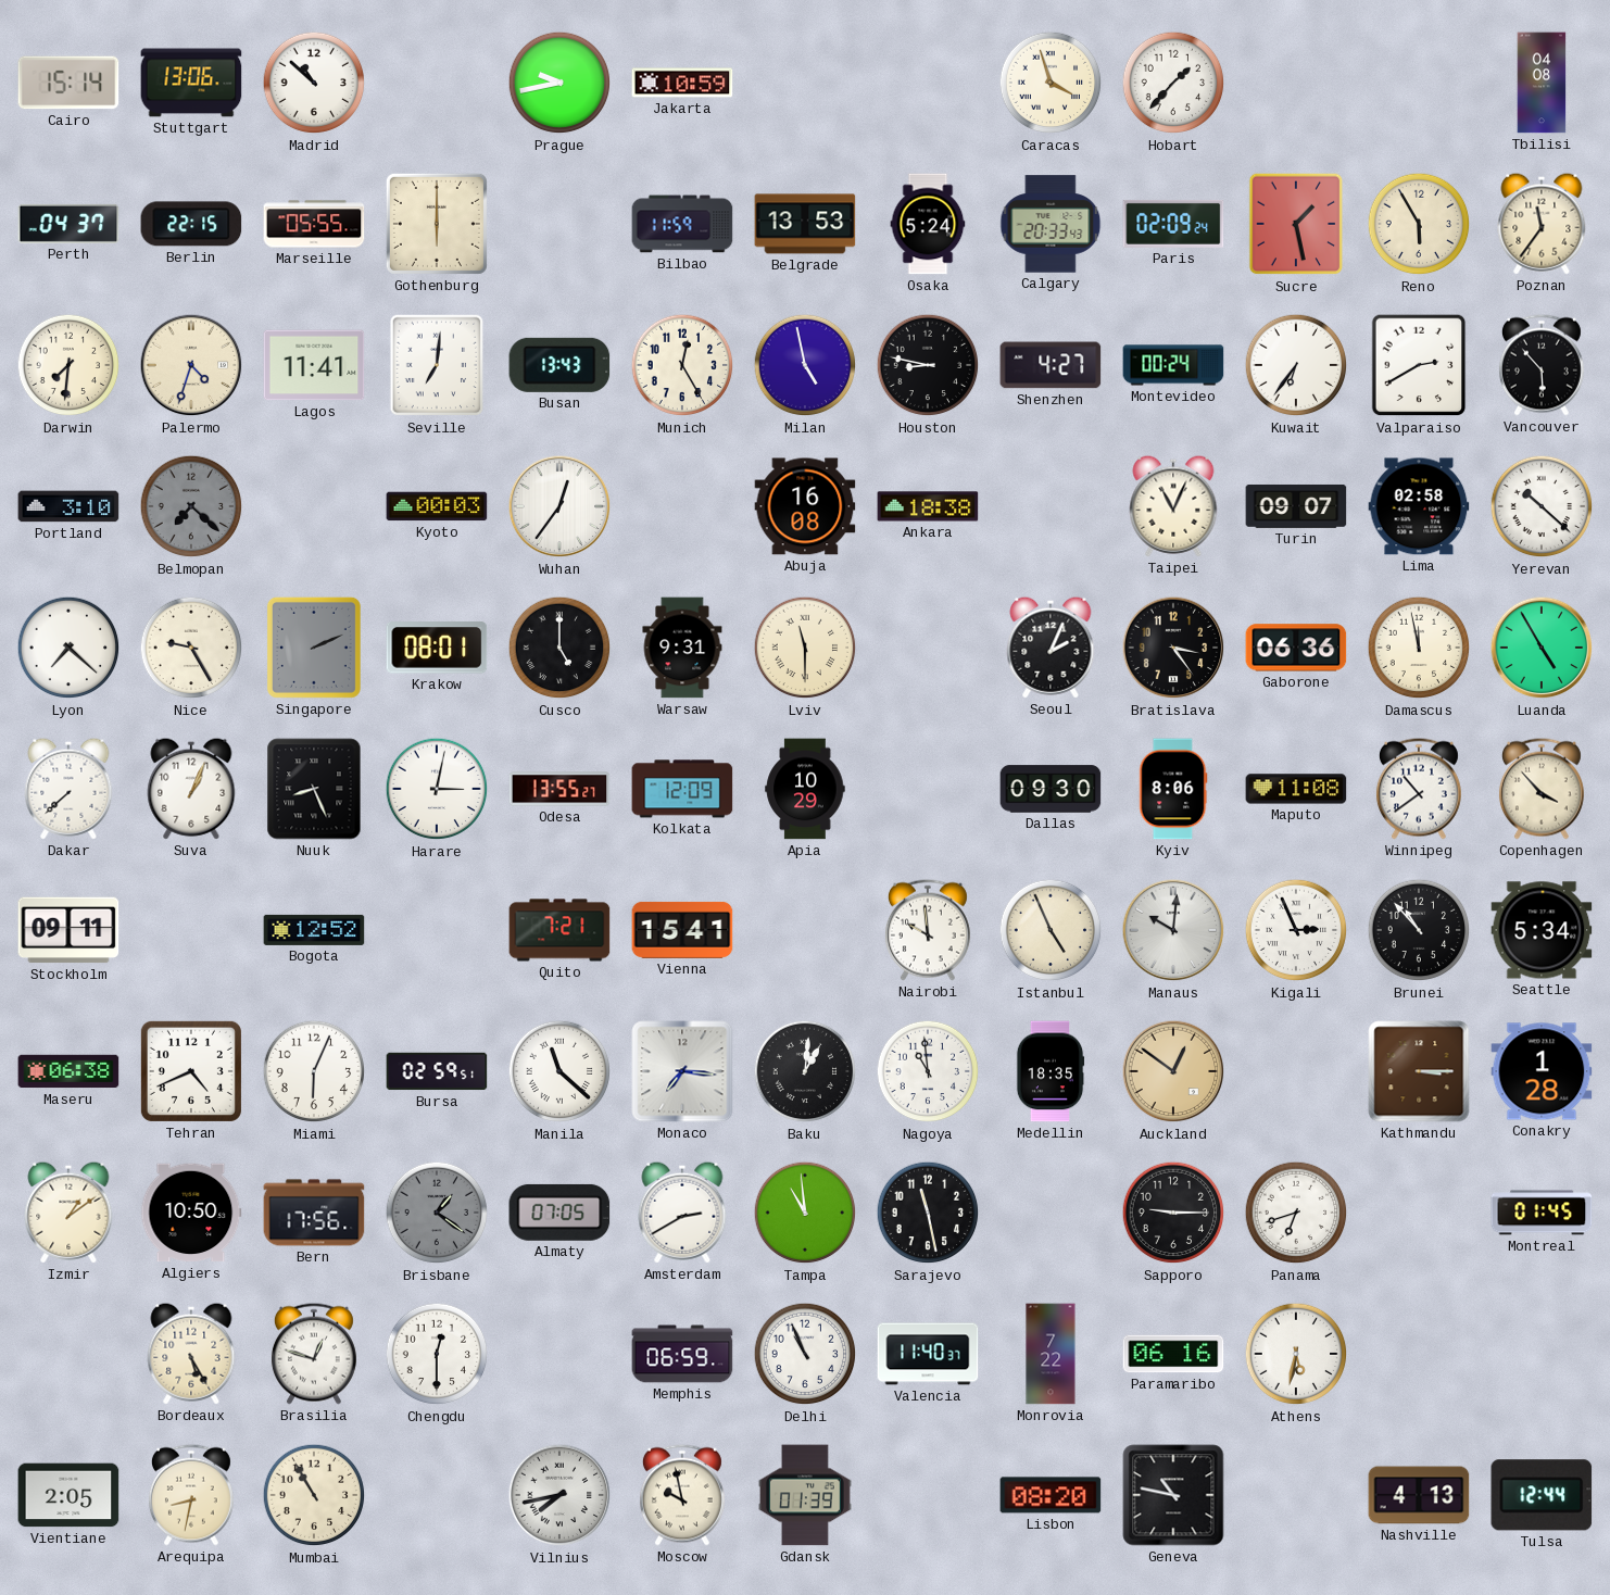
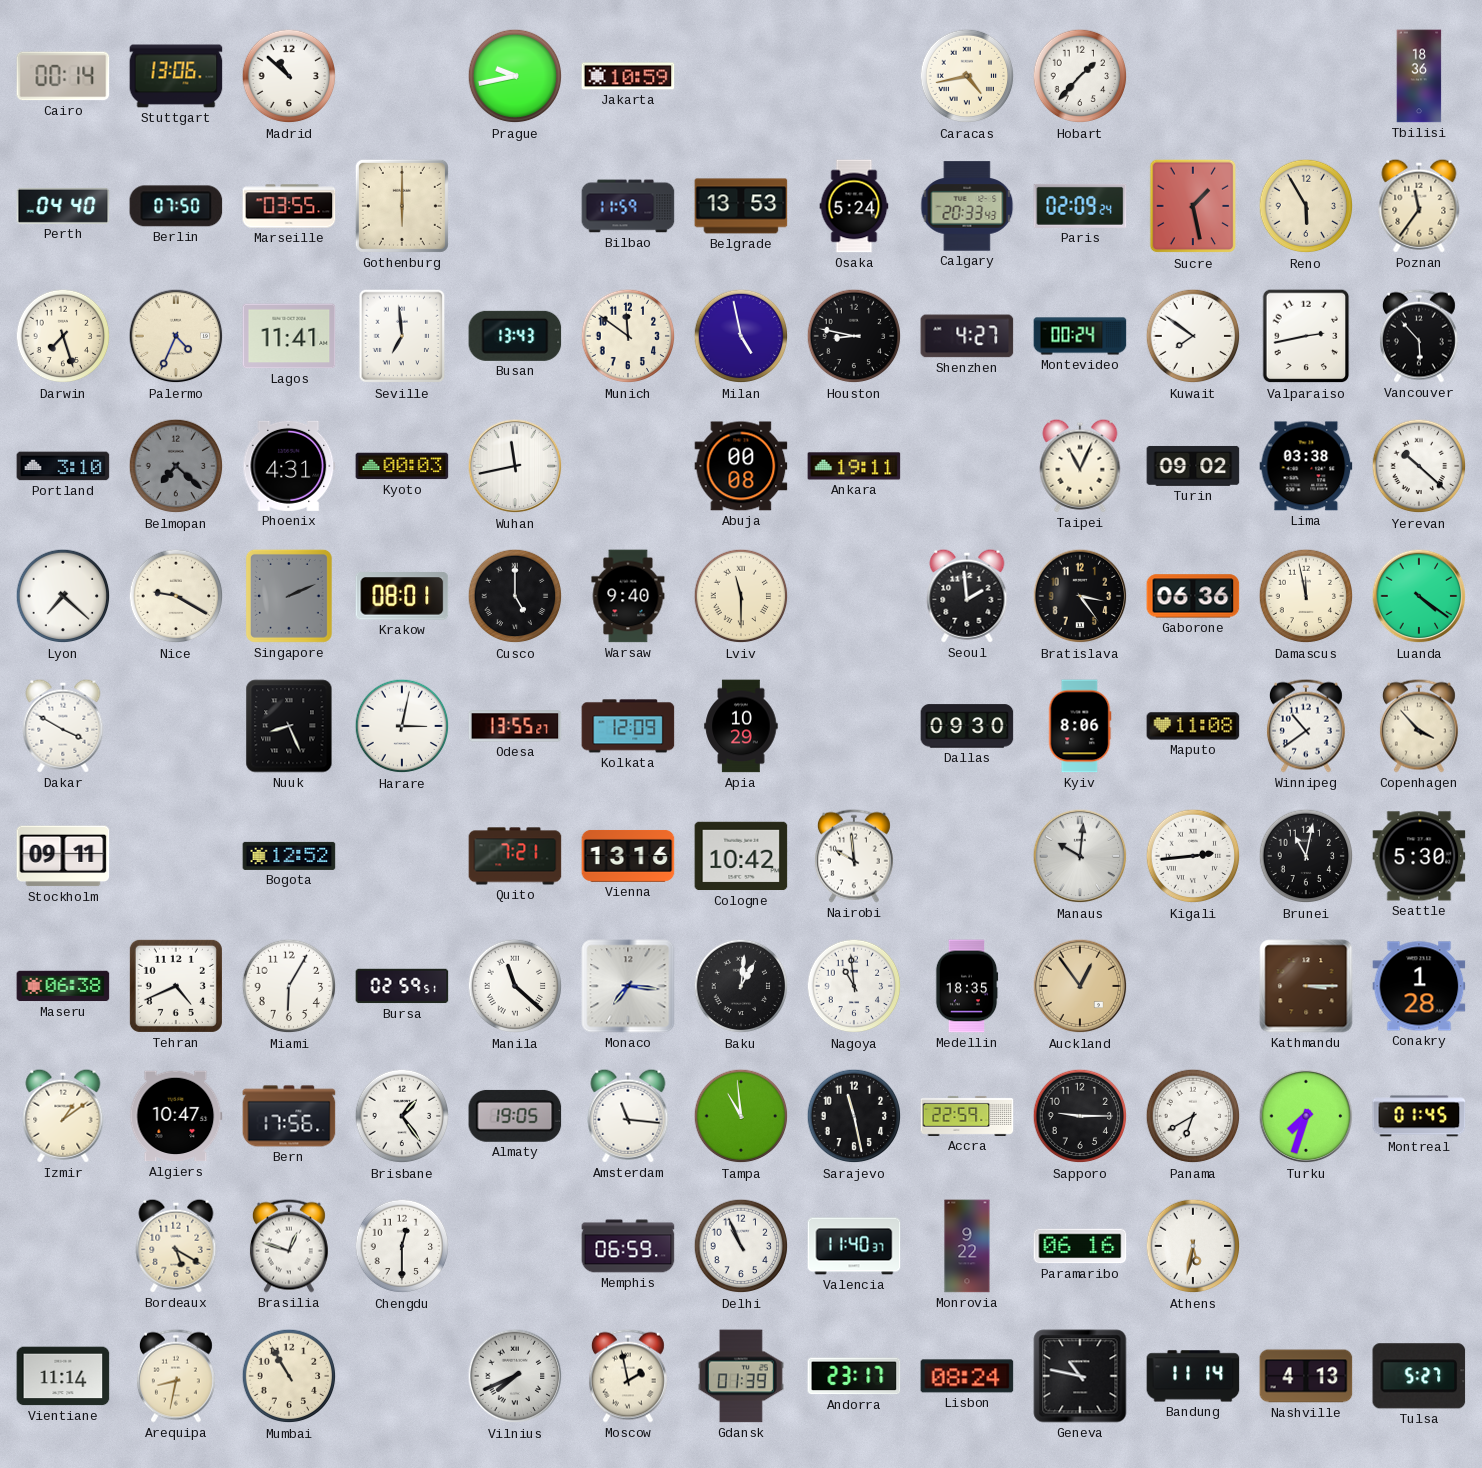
Cairo: 15:14 -> 00:14
Caracas: 3:57 -> 4:43
Tbilisi: 04:08 -> 18:36
Perth: 04:37 -> 04:40
Berlin: 22:15 -> 07:50
Marseille: 05:55 -> 03:55
Darwin: 7:31 -> 7:27
Palermo: 4:33 -> 4:34
Seville: 7:01 -> 6:59
Munich: 12:25 -> 11:51
Kuwait: 6:36 -> 7:51
Valparaiso: 2:40 -> 2:43
Phoenix: none -> 4:31
Wuhan: 12:36 -> 11:43
Abuja: 16:08 -> 00:08
Ankara: 18:38 -> 19:11
Turin: 09:07 -> 09:02
Lima: 02:58 -> 03:38
Nice: 9:25 -> 9:20
Warsaw: 9:31 -> 9:40
Seoul: 2:04 -> 1:59
Luanda: 4:55 -> 4:21
Dakar: 7:38 -> 3:50
Suva: 1:04 -> none
Vienna: 15:41 -> 13:16
Cologne: none -> 10:42
Istanbul: 4:56 -> none
Kigali: 2:56 -> 2:44
Brunei: 10:53 -> 11:02
Seattle: 5:34 -> 5:30
Miami: 6:04 -> 6:05
Auckland: 12:51 -> 12:54
Algiers: 10:50 -> 10:47
Brisbane: 1:21 -> 1:24
Brisbane dial: grey -> white
Almaty: 07:05 -> 19:05
Amsterdam: 2:40 -> 11:16
Accra: none -> 22:59
Panama: 6:42 -> 6:40
Turku: none -> 7:33
Bordeaux: 5:25 -> 5:20
Monrovia: 7:22 -> 9:22
Vientiane: 2:05 -> 11:14
Vilnius: 7:43 -> 7:41
Moscow: 9:58 -> 1:58
Andorra: none -> 23:17
Lisbon: 08:20 -> 08:24
Bandung: none -> 11:14
Tulsa: 12:44 -> 5:27
